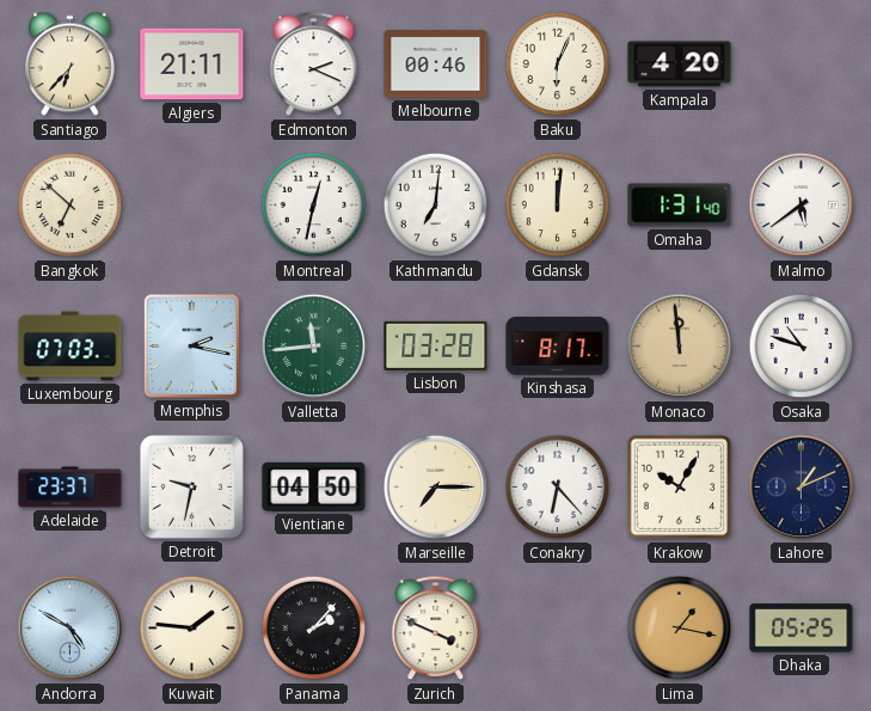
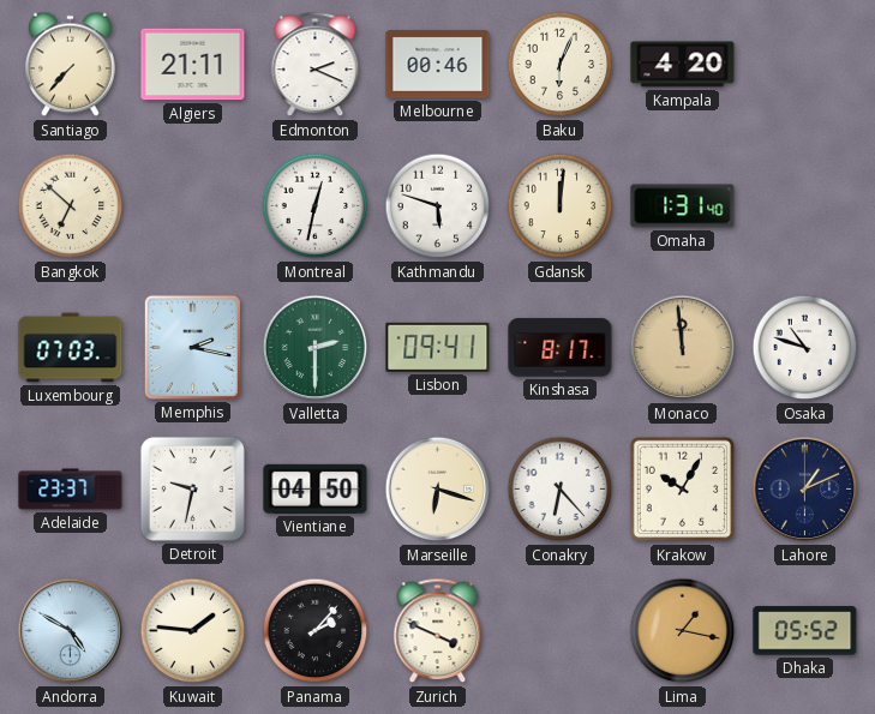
Santiago: 6:37 -> 7:37
Kathmandu: 7:01 -> 5:48
Malmo: 5:39 -> none
Valletta: 11:44 -> 2:30
Lisbon: 03:28 -> 09:41
Marseille: 7:15 -> 6:18
Dhaka: 05:25 -> 05:52
